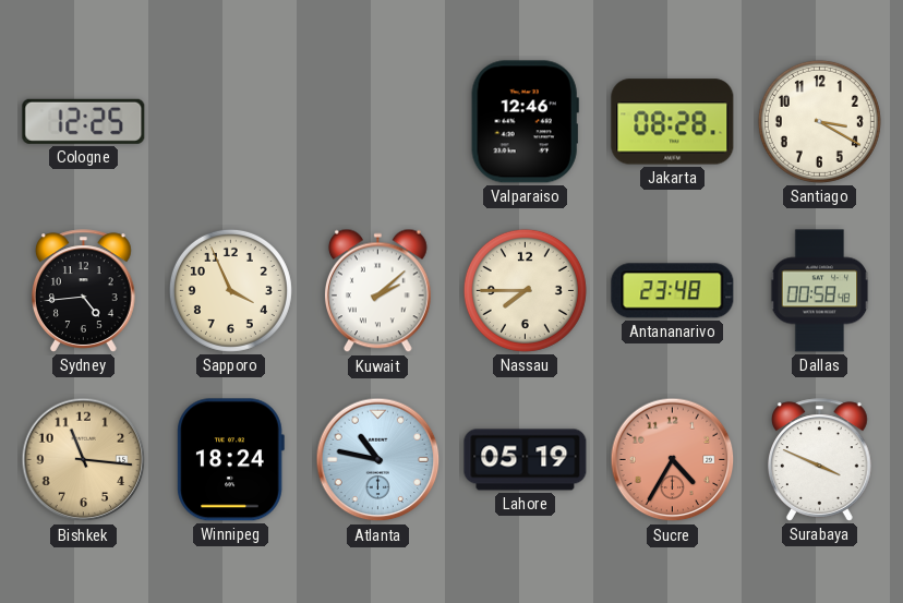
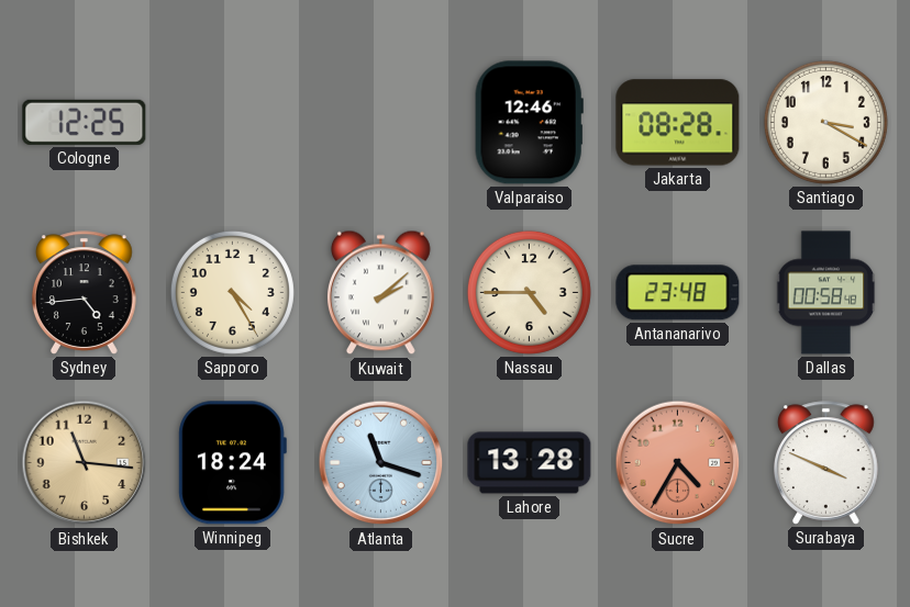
Sapporo: 3:56 -> 4:25
Nassau: 7:45 -> 4:45
Atlanta: 10:47 -> 11:18
Lahore: 05:19 -> 13:28
